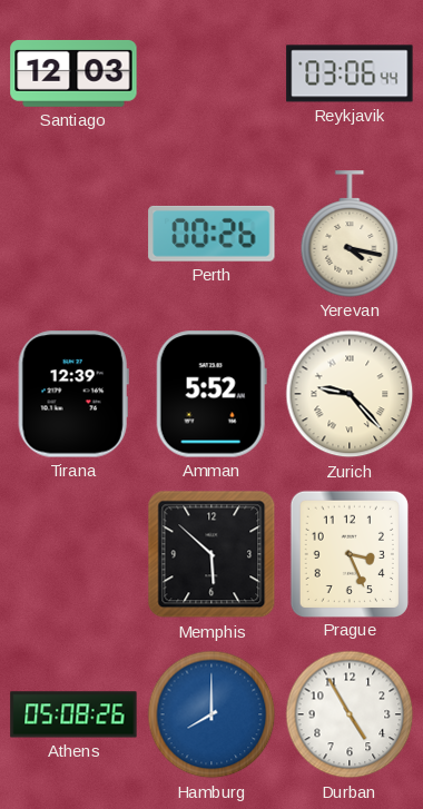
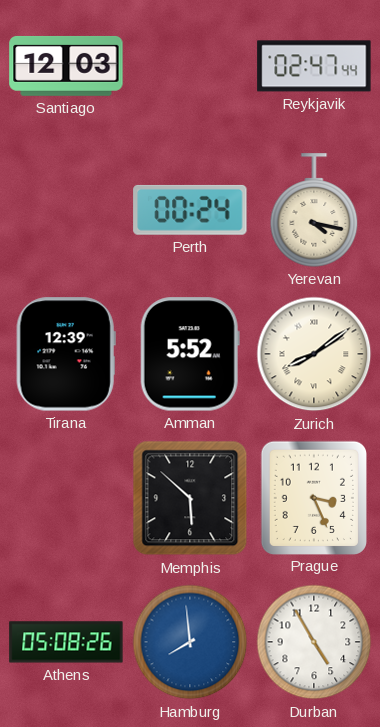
Reykjavik: 03:06 -> 02:47
Perth: 00:26 -> 00:24
Zurich: 9:23 -> 8:09
Hamburg: 8:00 -> 7:59
